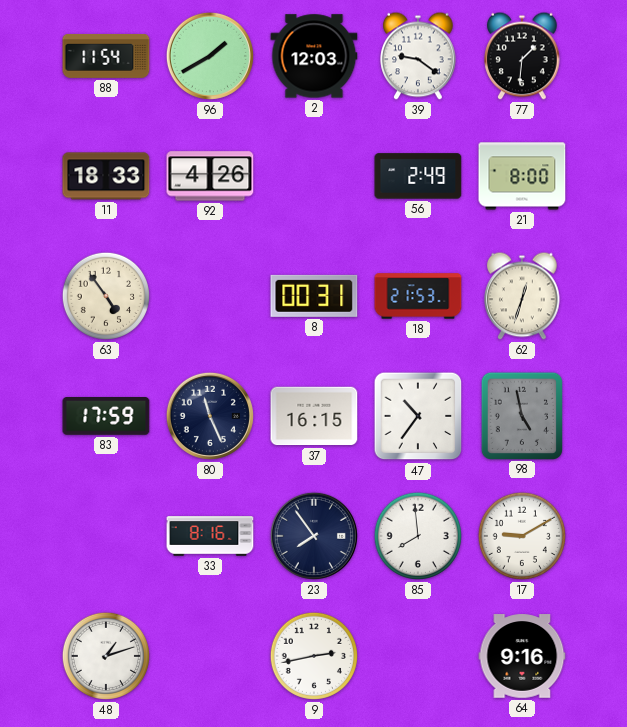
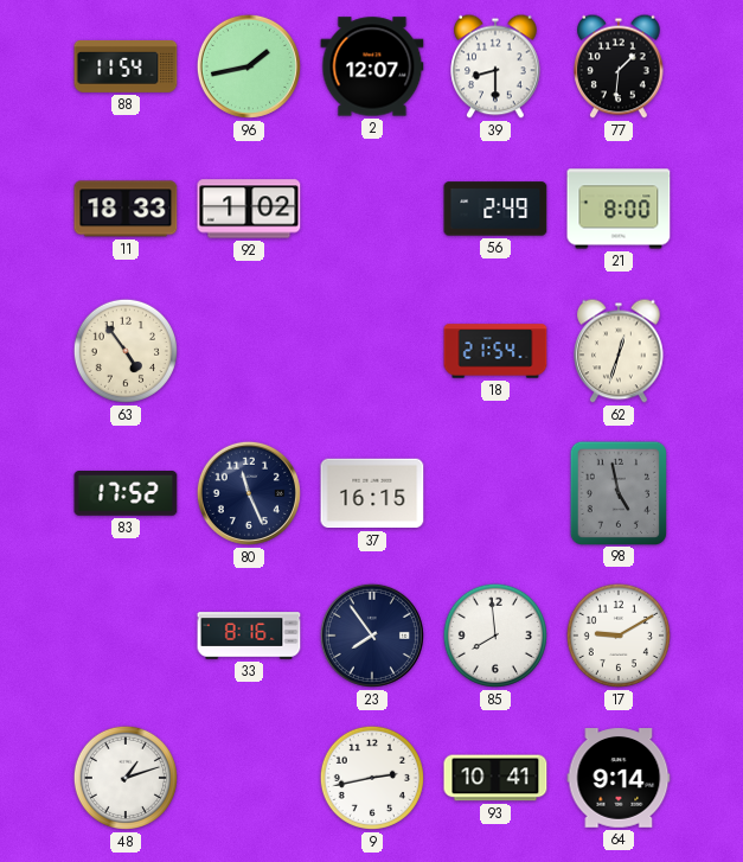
96: 1:40 -> 1:43
2: 12:03 -> 12:07
39: 9:21 -> 8:30
92: 4:26 -> 1:02
8: 00:31 -> none
18: 21:53 -> 21:54
83: 17:59 -> 17:52
47: 10:36 -> none
93: none -> 10:41
64: 9:16 -> 9:14
